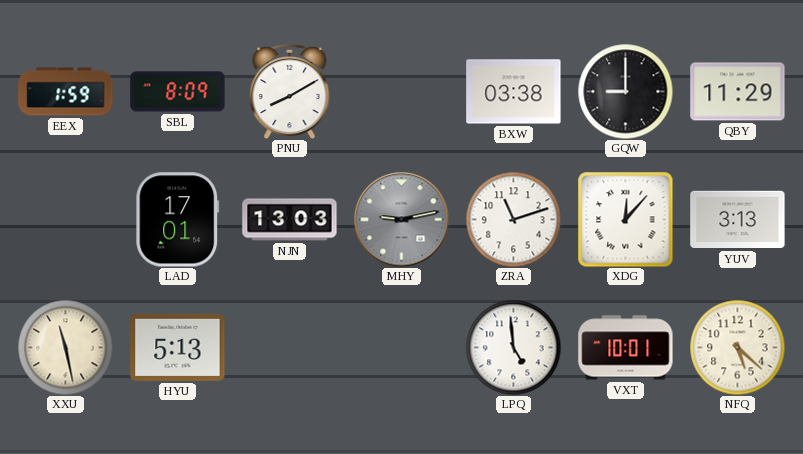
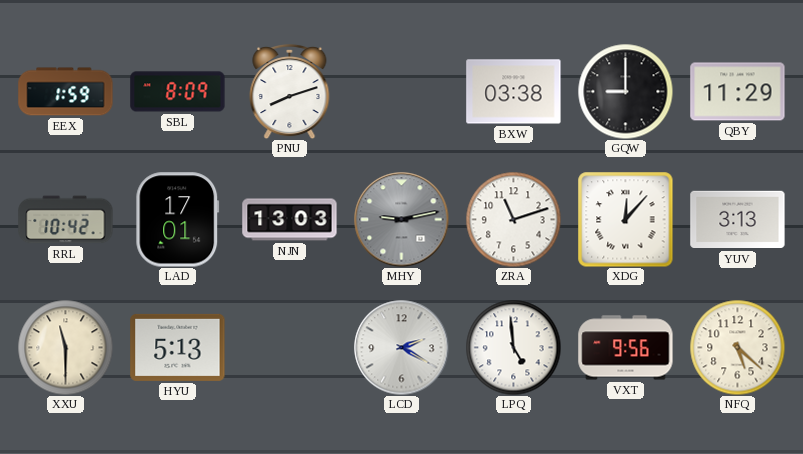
PNU: 8:10 -> 8:12
RRL: none -> 10:42
XXU: 11:28 -> 11:30
LCD: none -> 2:20
VXT: 10:01 -> 9:56
